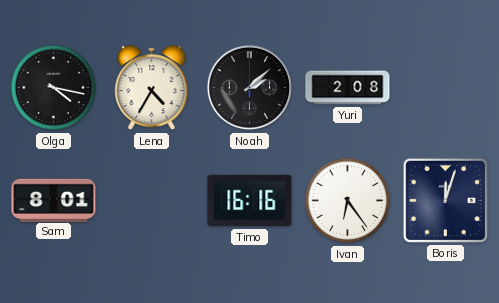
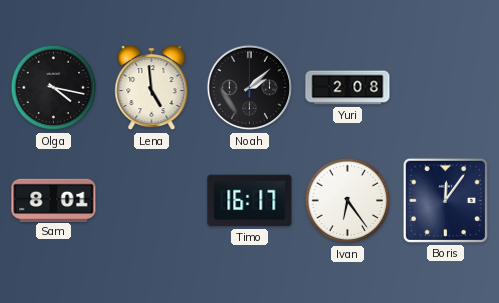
Lena: 4:35 -> 4:59
Timo: 16:16 -> 16:17
Boris: 12:03 -> 12:06
